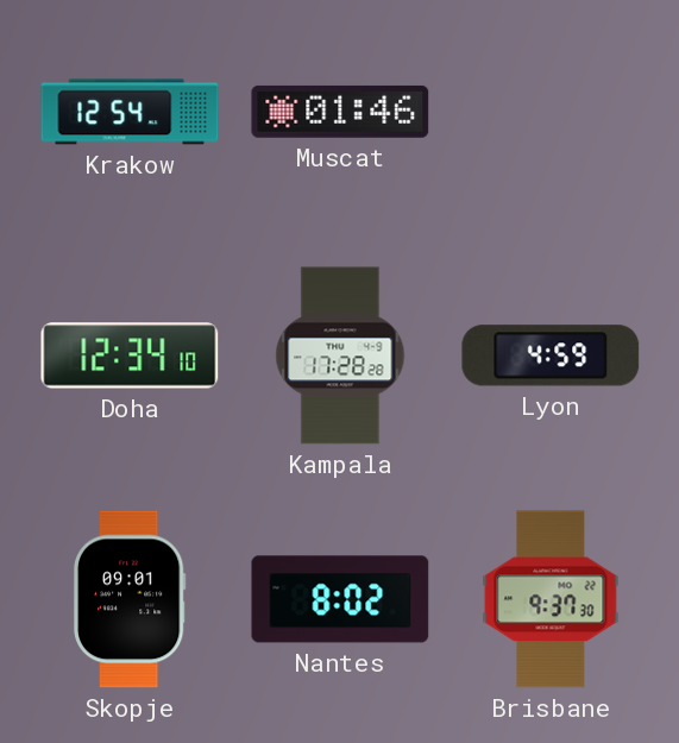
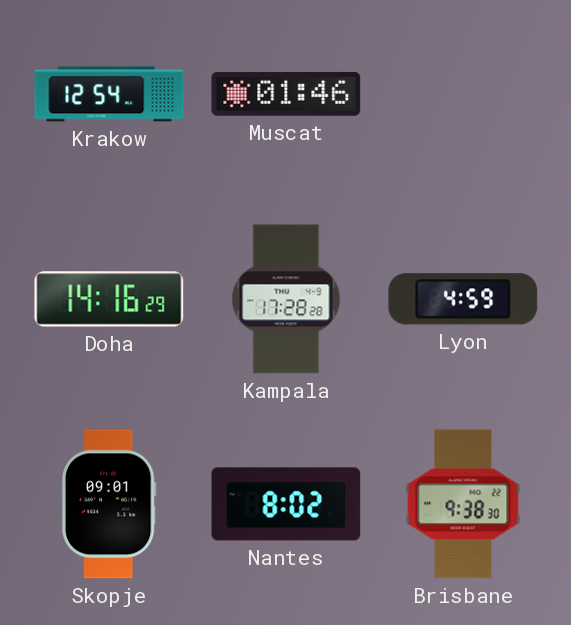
Doha: 12:34 -> 14:16
Brisbane: 9:37 -> 9:38
